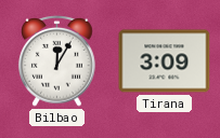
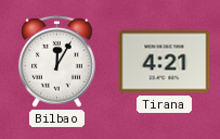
Tirana: 3:09 -> 4:21
